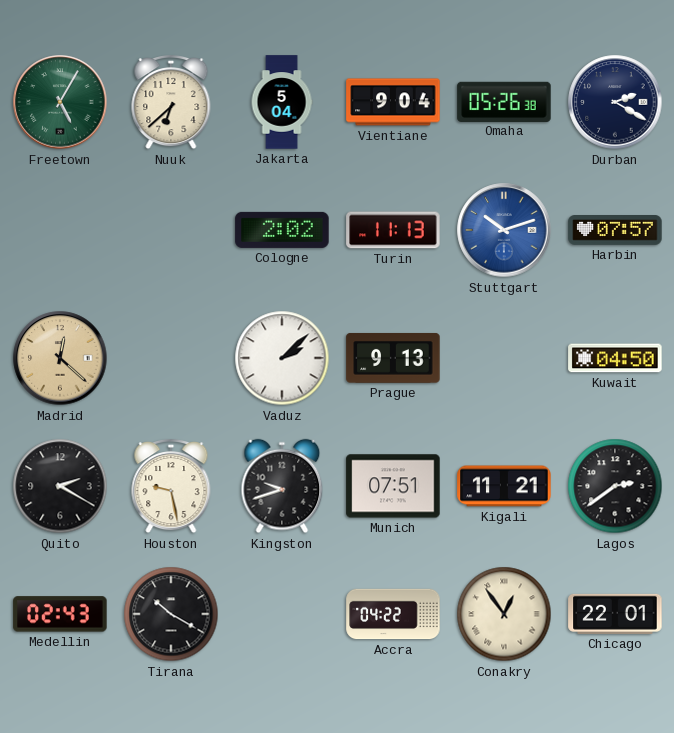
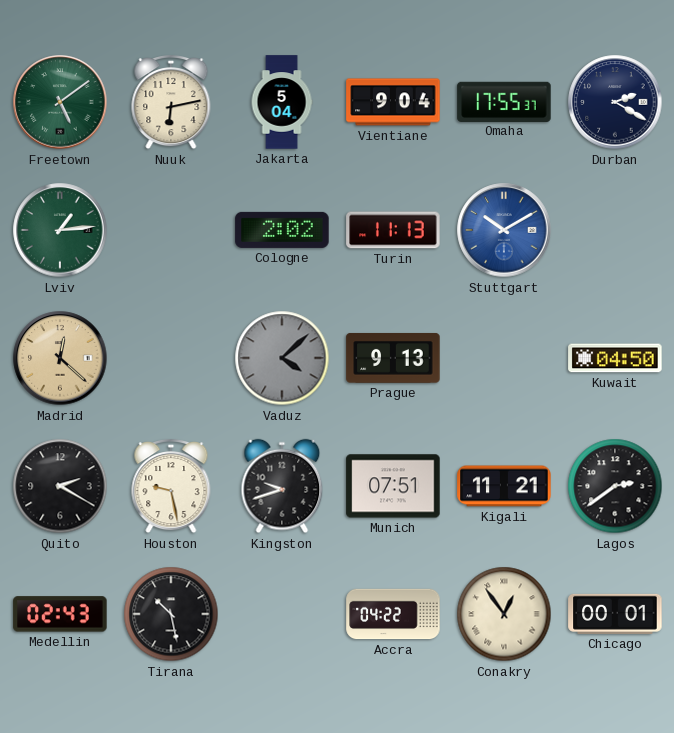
Freetown: 5:05 -> 5:09
Nuuk: 6:38 -> 6:13
Omaha: 05:26 -> 17:55
Lviv: none -> 1:14
Stuttgart: 10:12 -> 10:10
Harbin: 07:57 -> none
Vaduz: 2:08 -> 4:08
Vaduz dial: white -> grey
Tirana: 10:20 -> 10:28
Chicago: 22:01 -> 00:01
